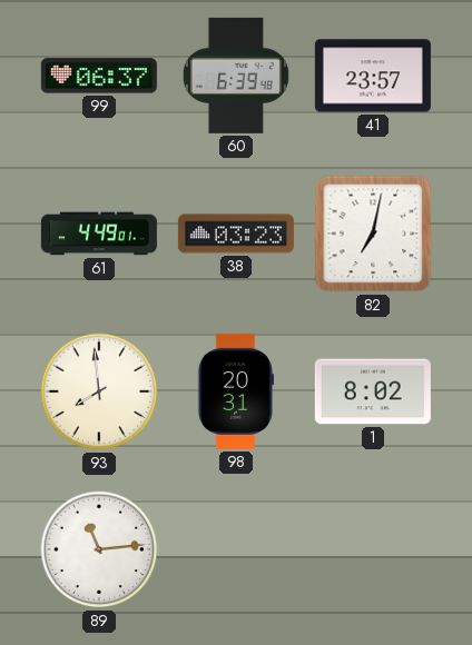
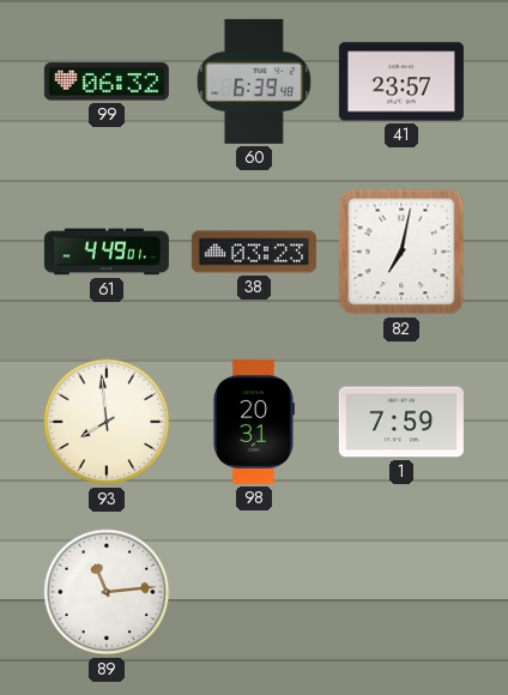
99: 06:37 -> 06:32
1: 8:02 -> 7:59
